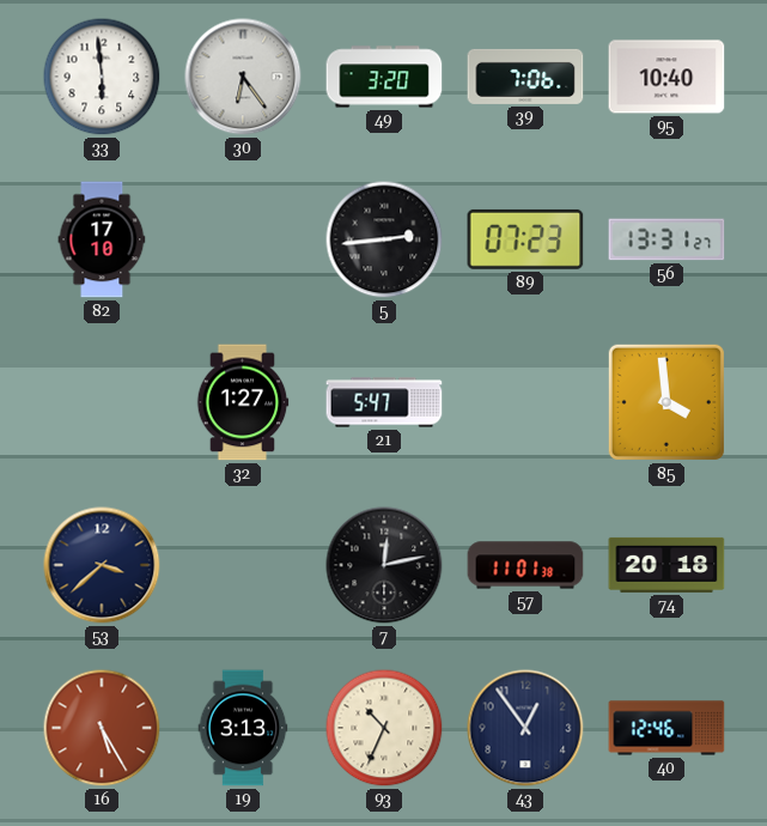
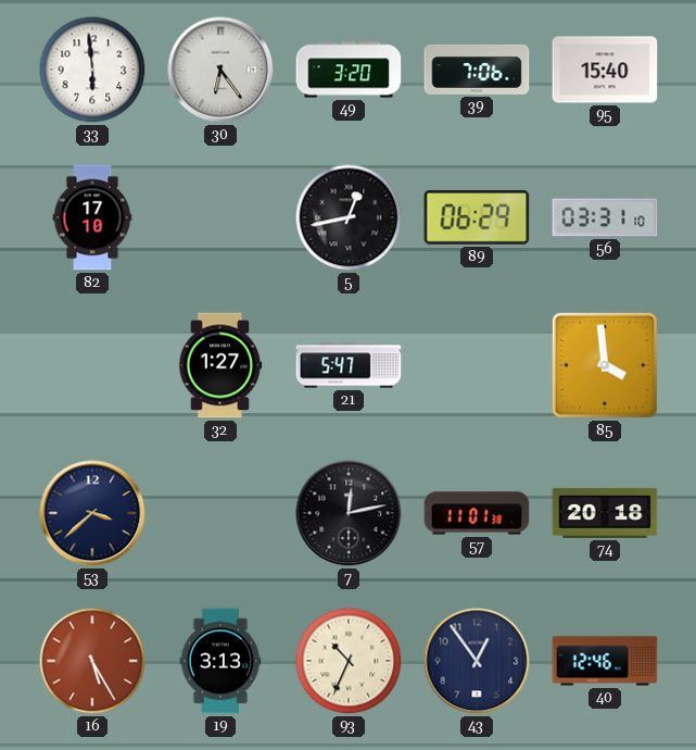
95: 10:40 -> 15:40
5: 2:44 -> 12:43
89: 07:23 -> 06:29
56: 13:31 -> 03:31
